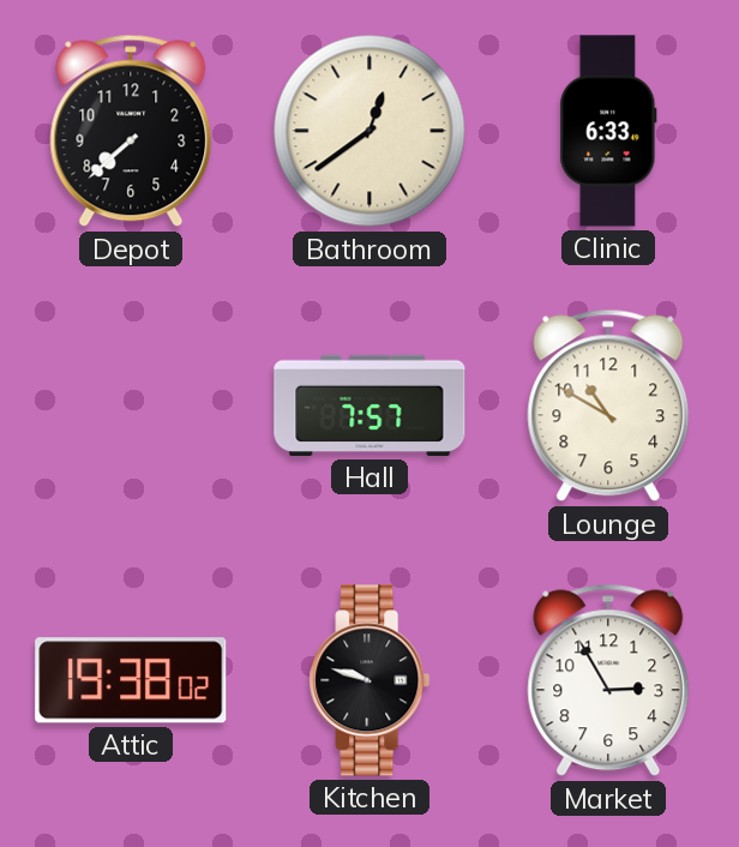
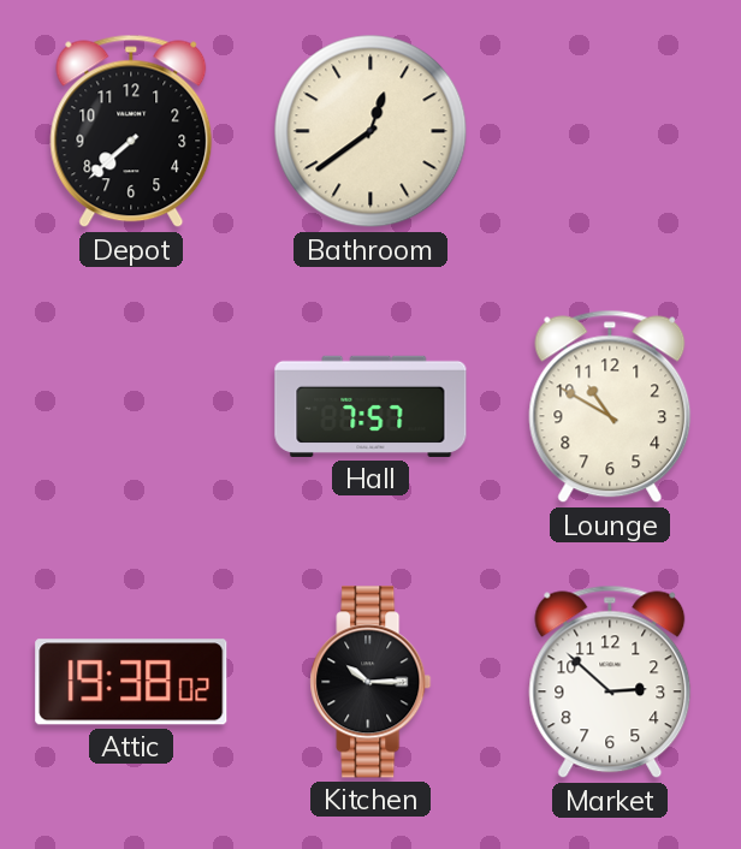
Clinic: 6:33 -> none
Kitchen: 9:48 -> 10:15
Market: 2:55 -> 2:52
